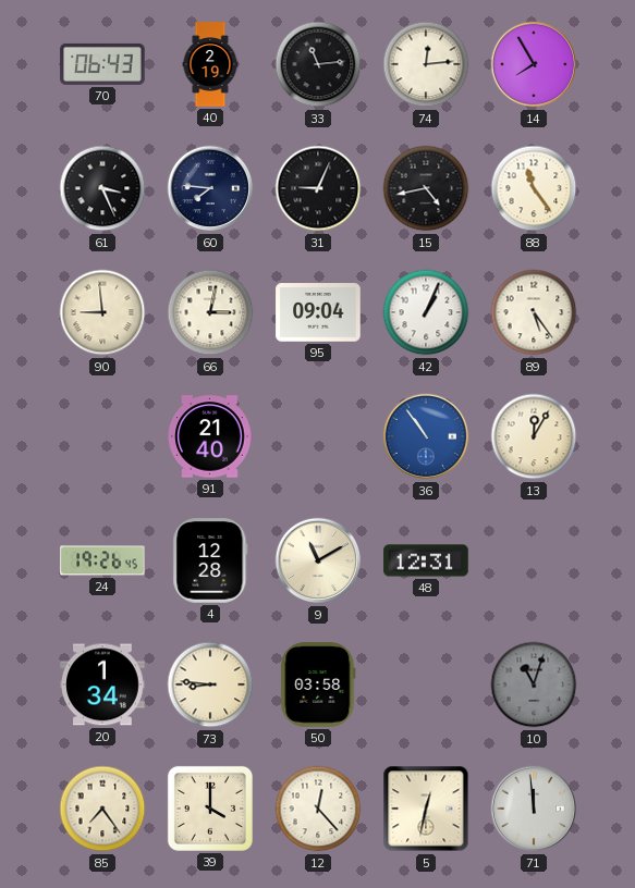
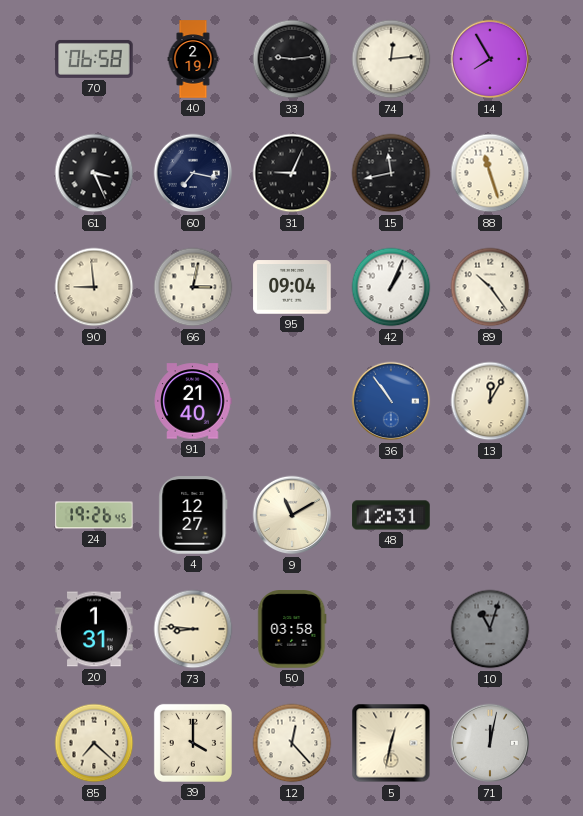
70: 06:43 -> 06:58
33: 11:14 -> 9:14
60: 7:46 -> 7:17
15: 4:43 -> 11:43
88: 11:24 -> 11:27
89: 5:24 -> 10:24
4: 12:28 -> 12:27
20: 1:34 -> 1:31
85: 7:24 -> 7:22
71: 11:59 -> 12:02
